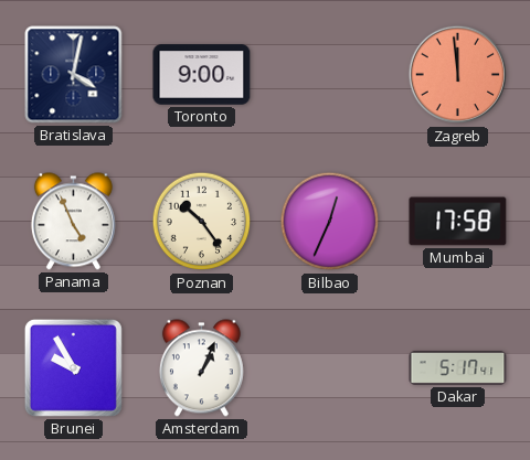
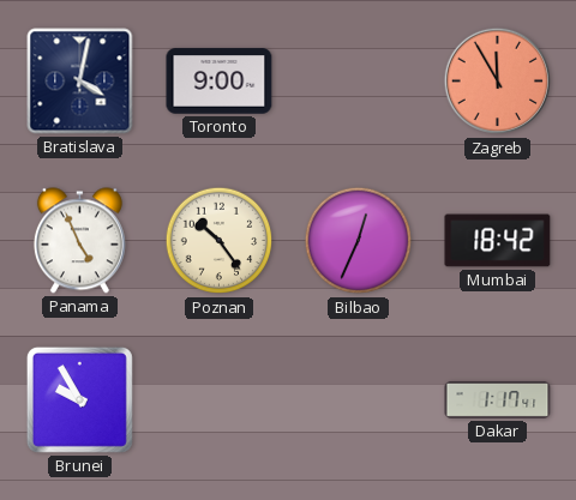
Zagreb: 11:59 -> 11:55
Mumbai: 17:58 -> 18:42
Amsterdam: 1:04 -> none
Dakar: 5:17 -> 1:17
